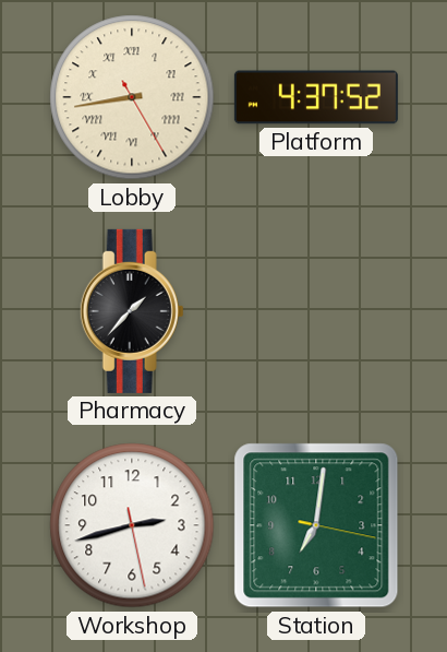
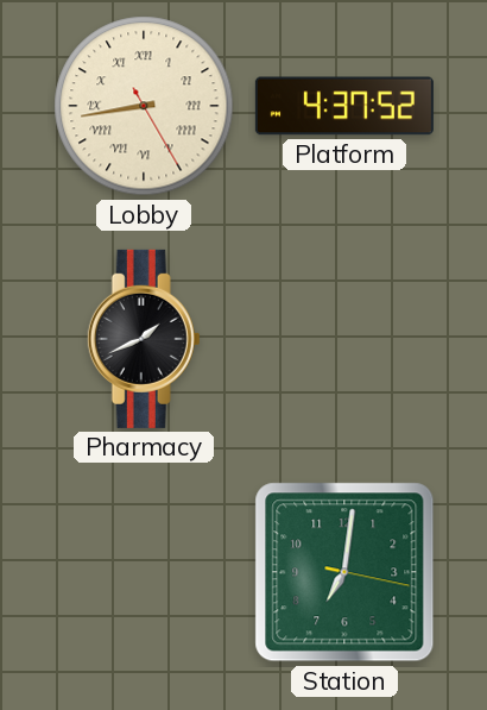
Pharmacy: 1:37 -> 1:41
Workshop: 2:42 -> none
